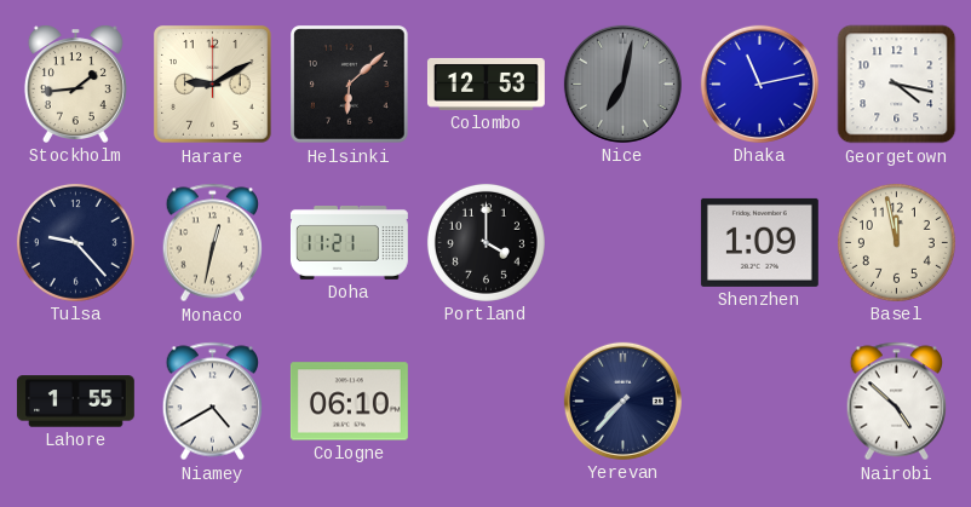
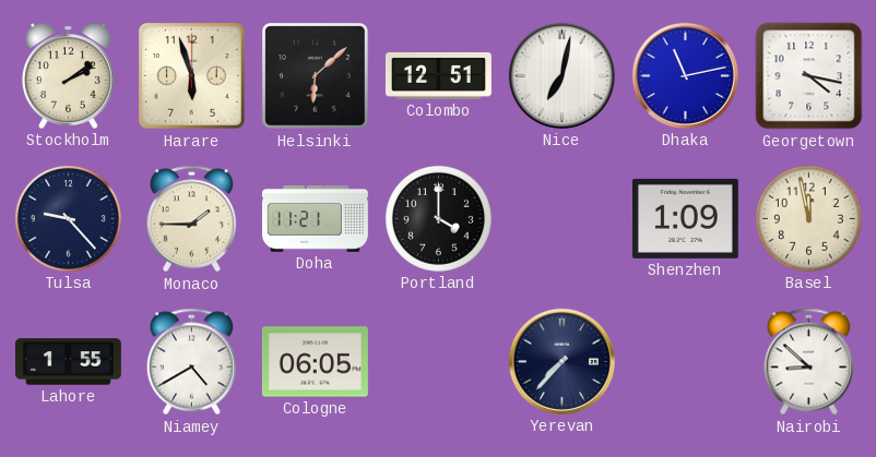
Stockholm: 1:44 -> 2:09
Harare: 9:10 -> 5:57
Colombo: 12:53 -> 12:51
Nice dial: grey -> white
Monaco: 12:32 -> 1:45
Cologne: 06:10 -> 06:05
Nairobi: 4:52 -> 8:52
